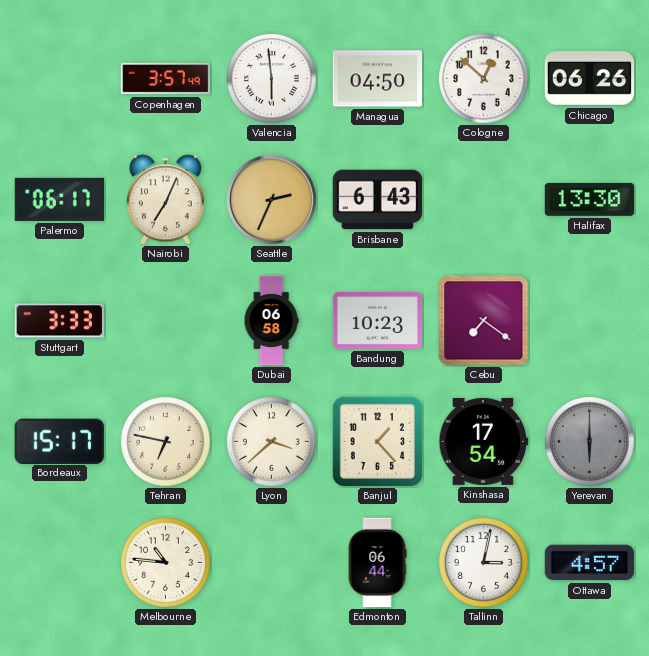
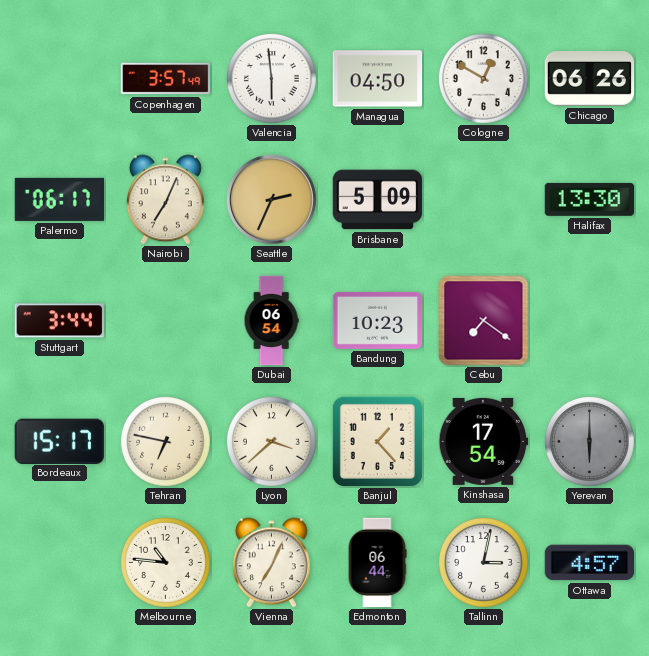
Cologne: 12:52 -> 12:50
Brisbane: 6:43 -> 5:09
Stuttgart: 3:33 -> 3:44
Dubai: 06:58 -> 06:54
Vienna: none -> 7:04
